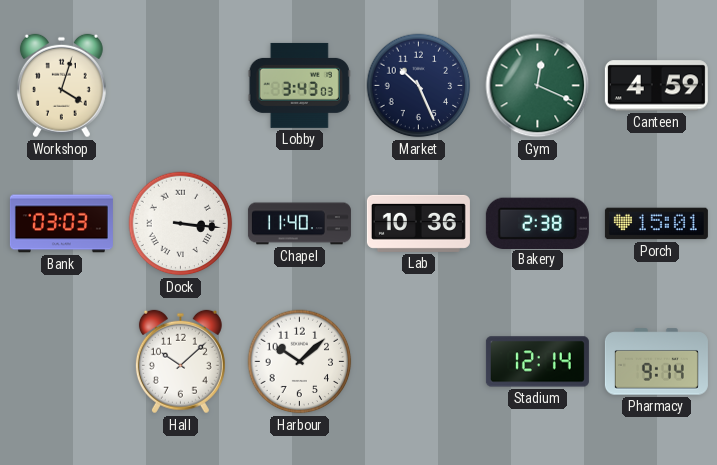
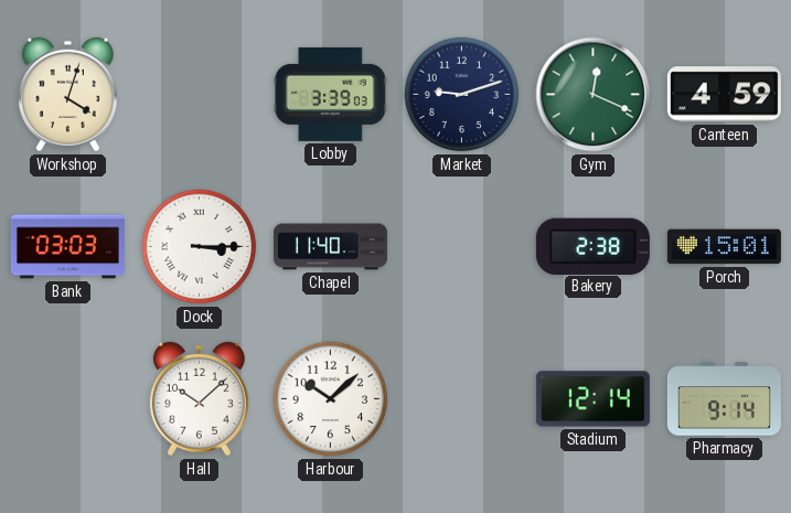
Lobby: 3:43 -> 3:39
Market: 10:26 -> 9:12
Dock: 3:16 -> 3:15
Lab: 10:36 -> none
